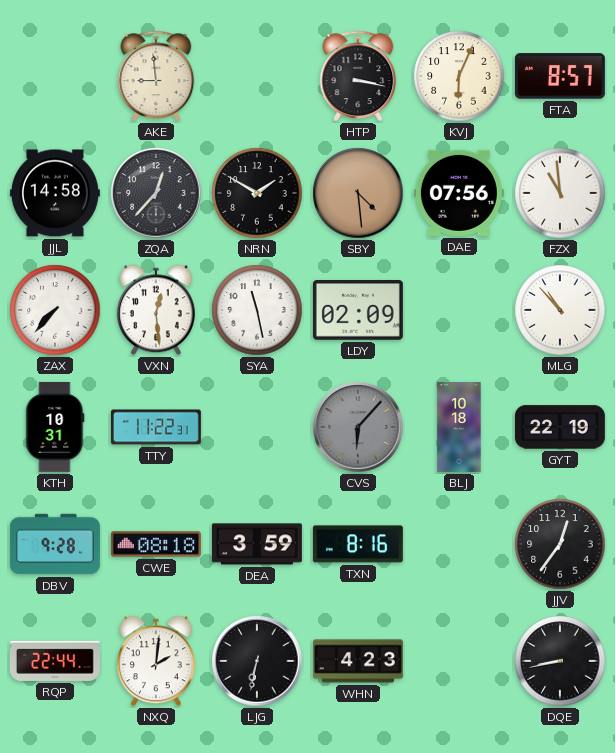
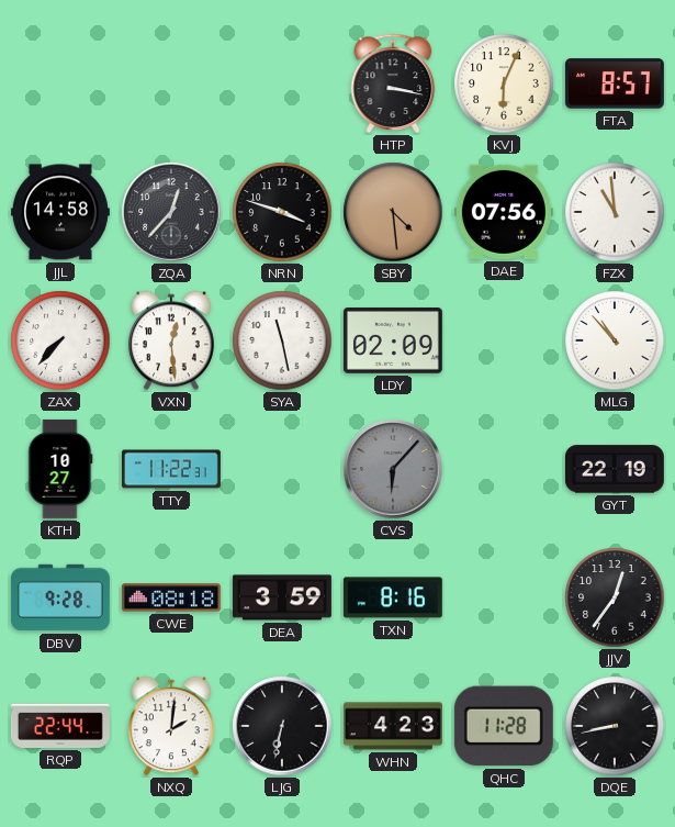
AKE: 8:59 -> none
NRN: 1:50 -> 3:48
KTH: 10:31 -> 10:27
BLJ: 10:18 -> none
QHC: none -> 11:28
